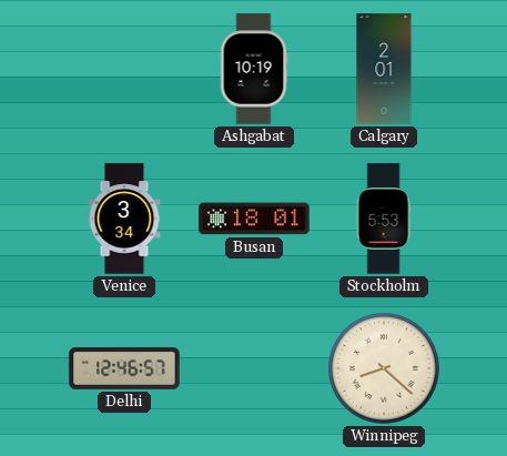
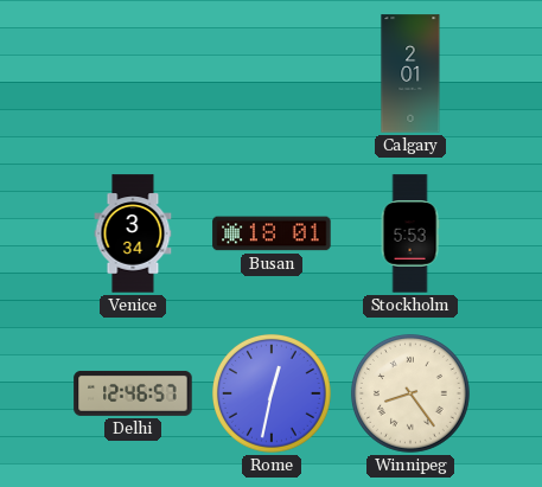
Ashgabat: 10:19 -> none
Rome: none -> 12:32
Winnipeg: 8:22 -> 8:24
